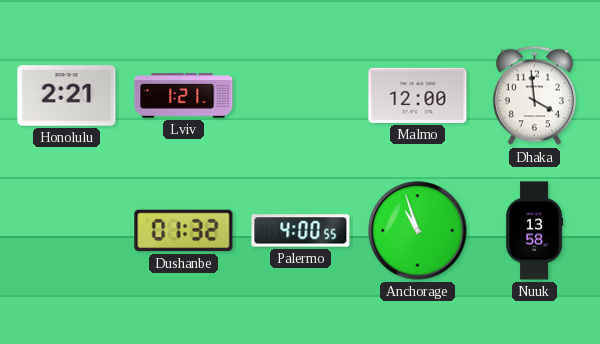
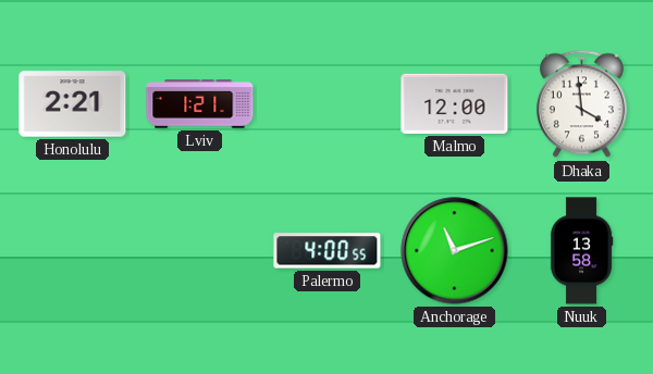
Dushanbe: 01:32 -> none
Anchorage: 10:57 -> 11:12
